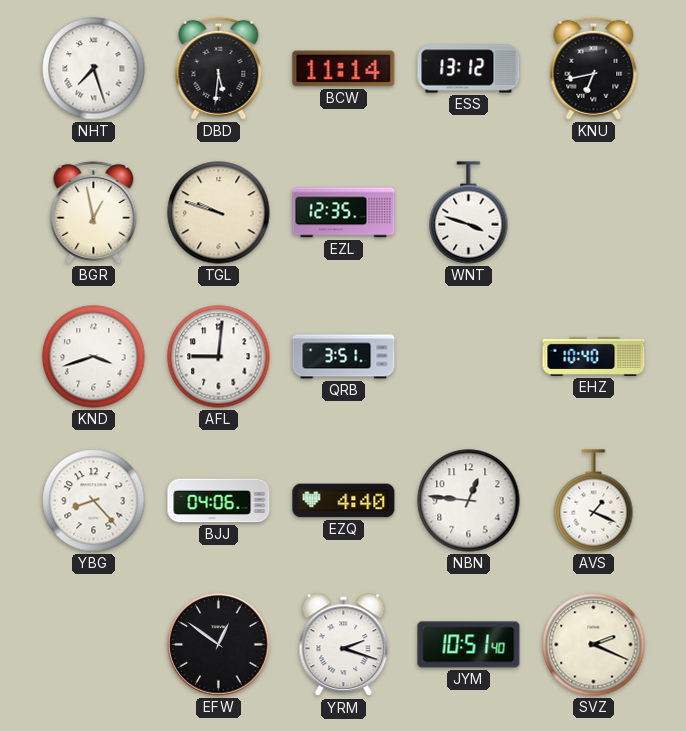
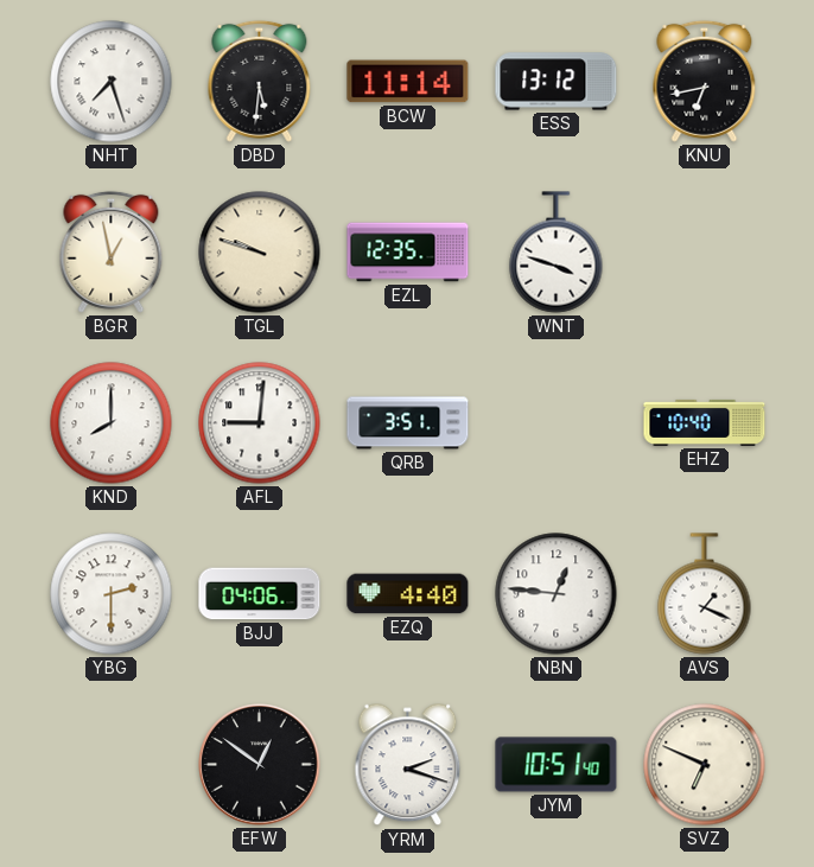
KND: 3:42 -> 8:00
YBG: 8:23 -> 2:30
SVZ: 2:19 -> 6:49
